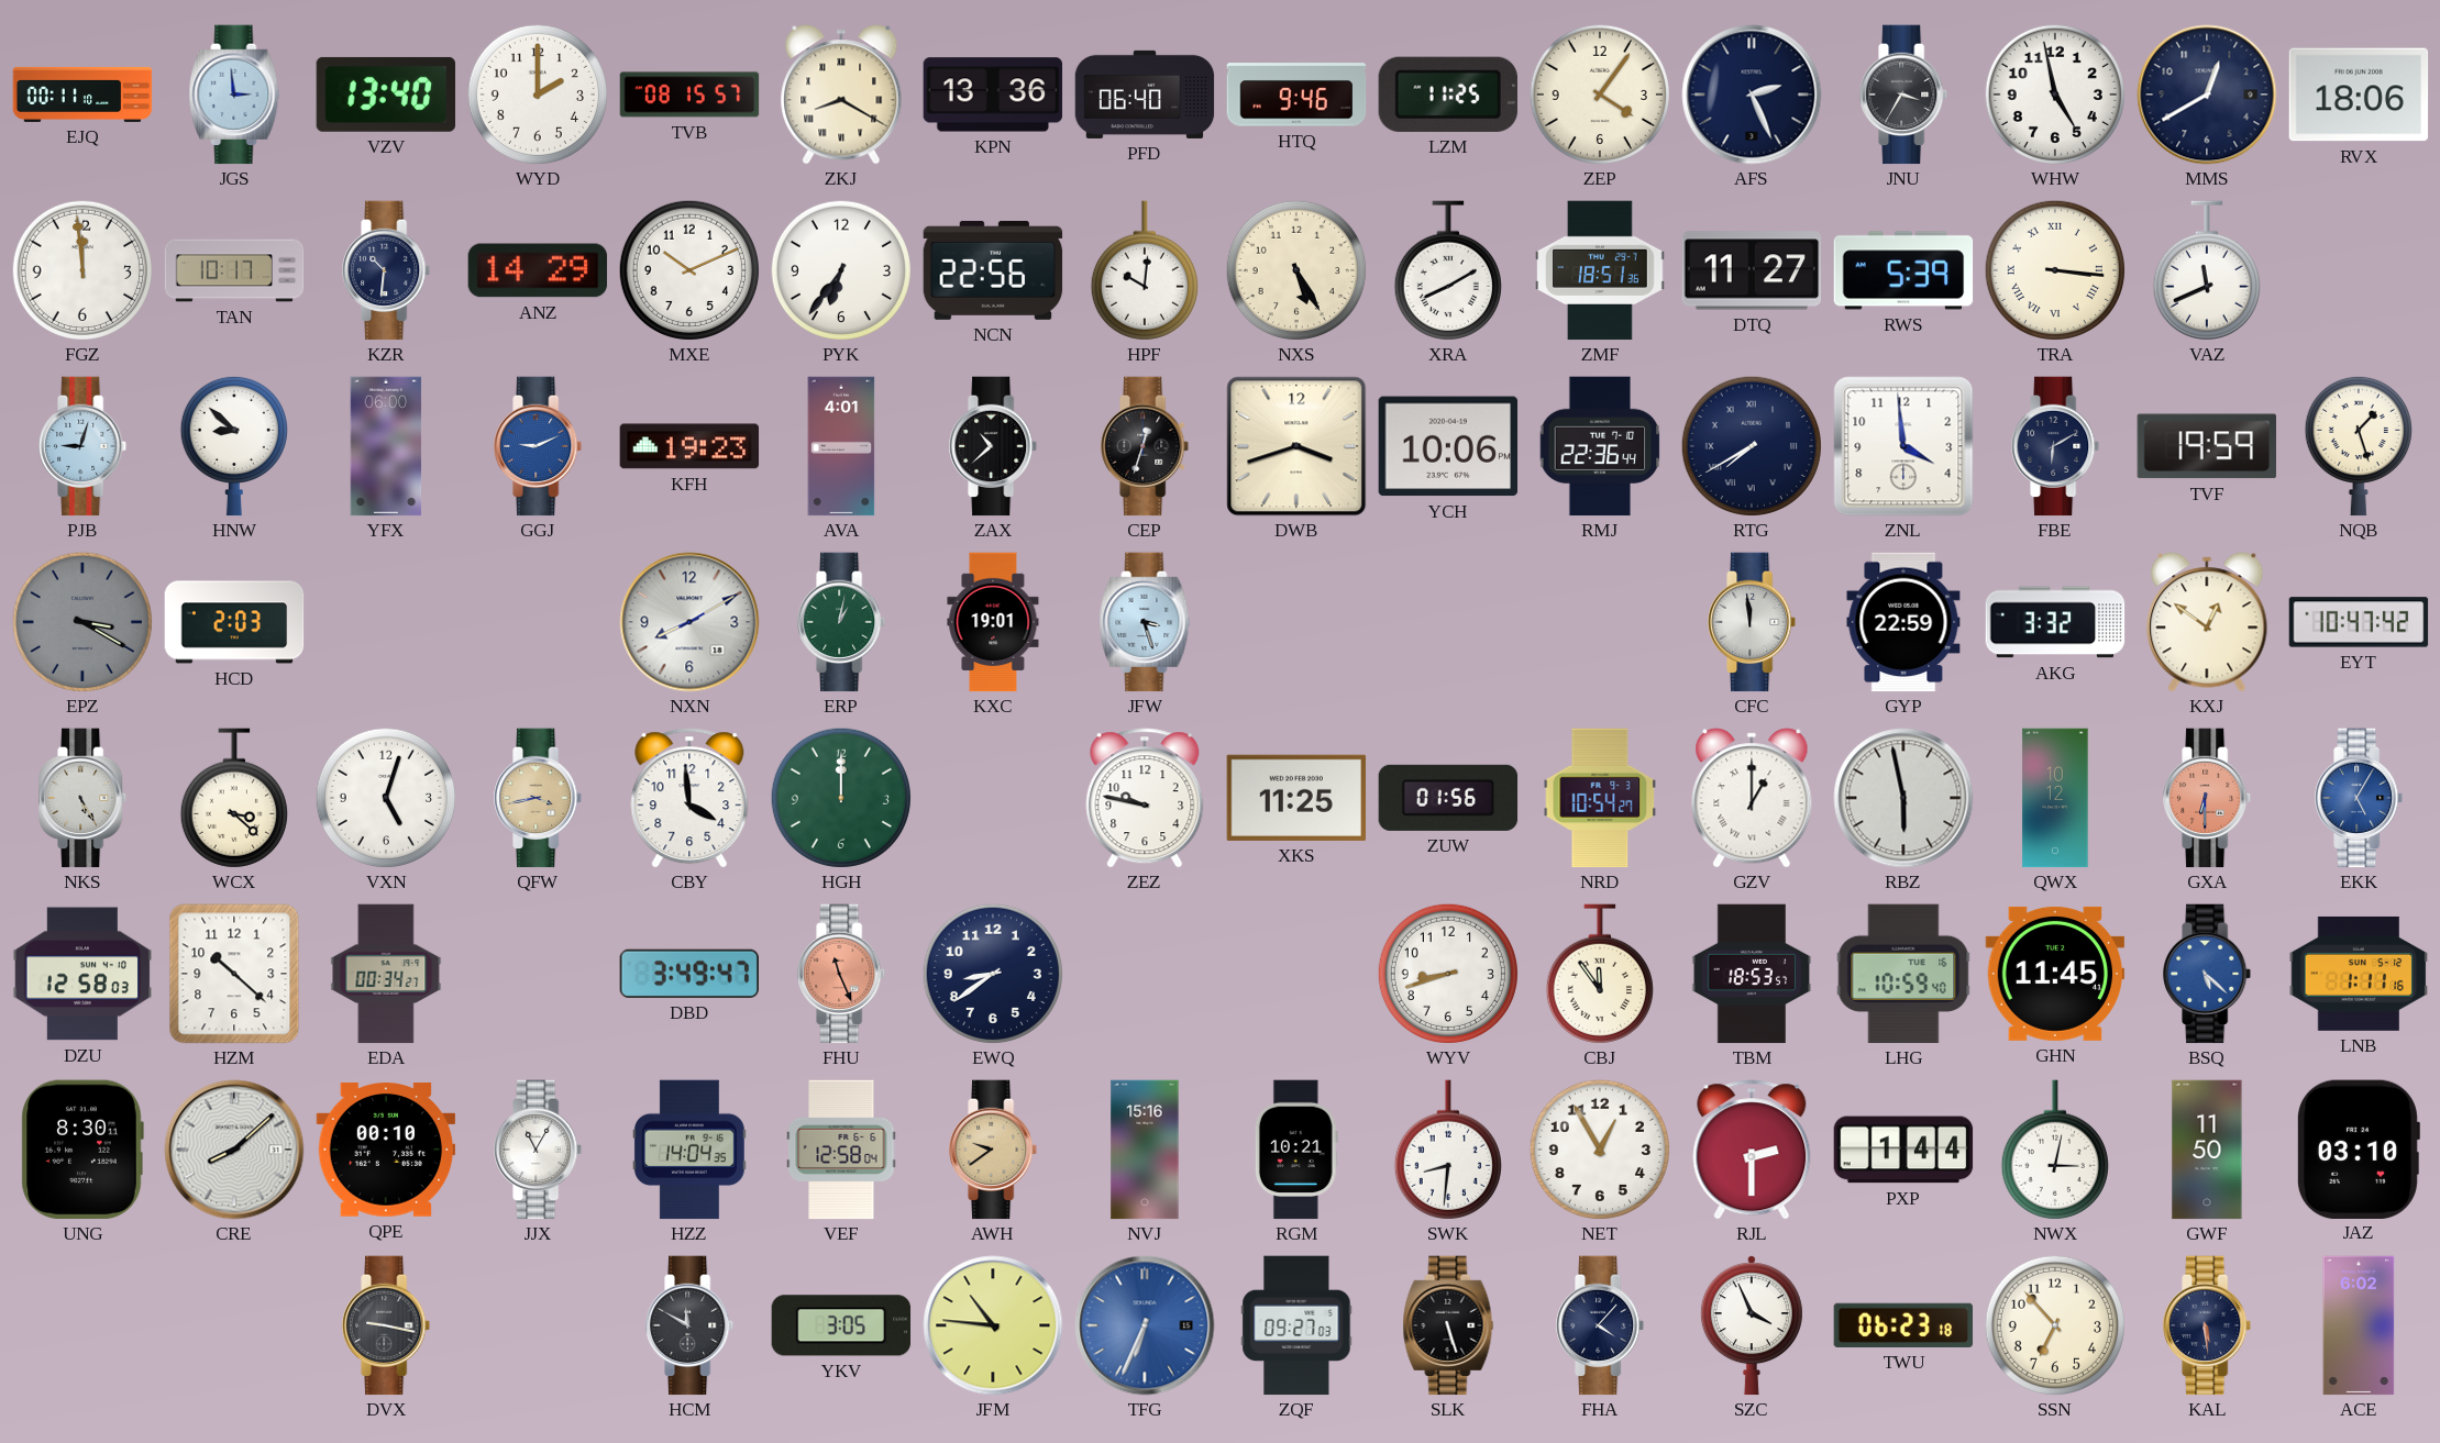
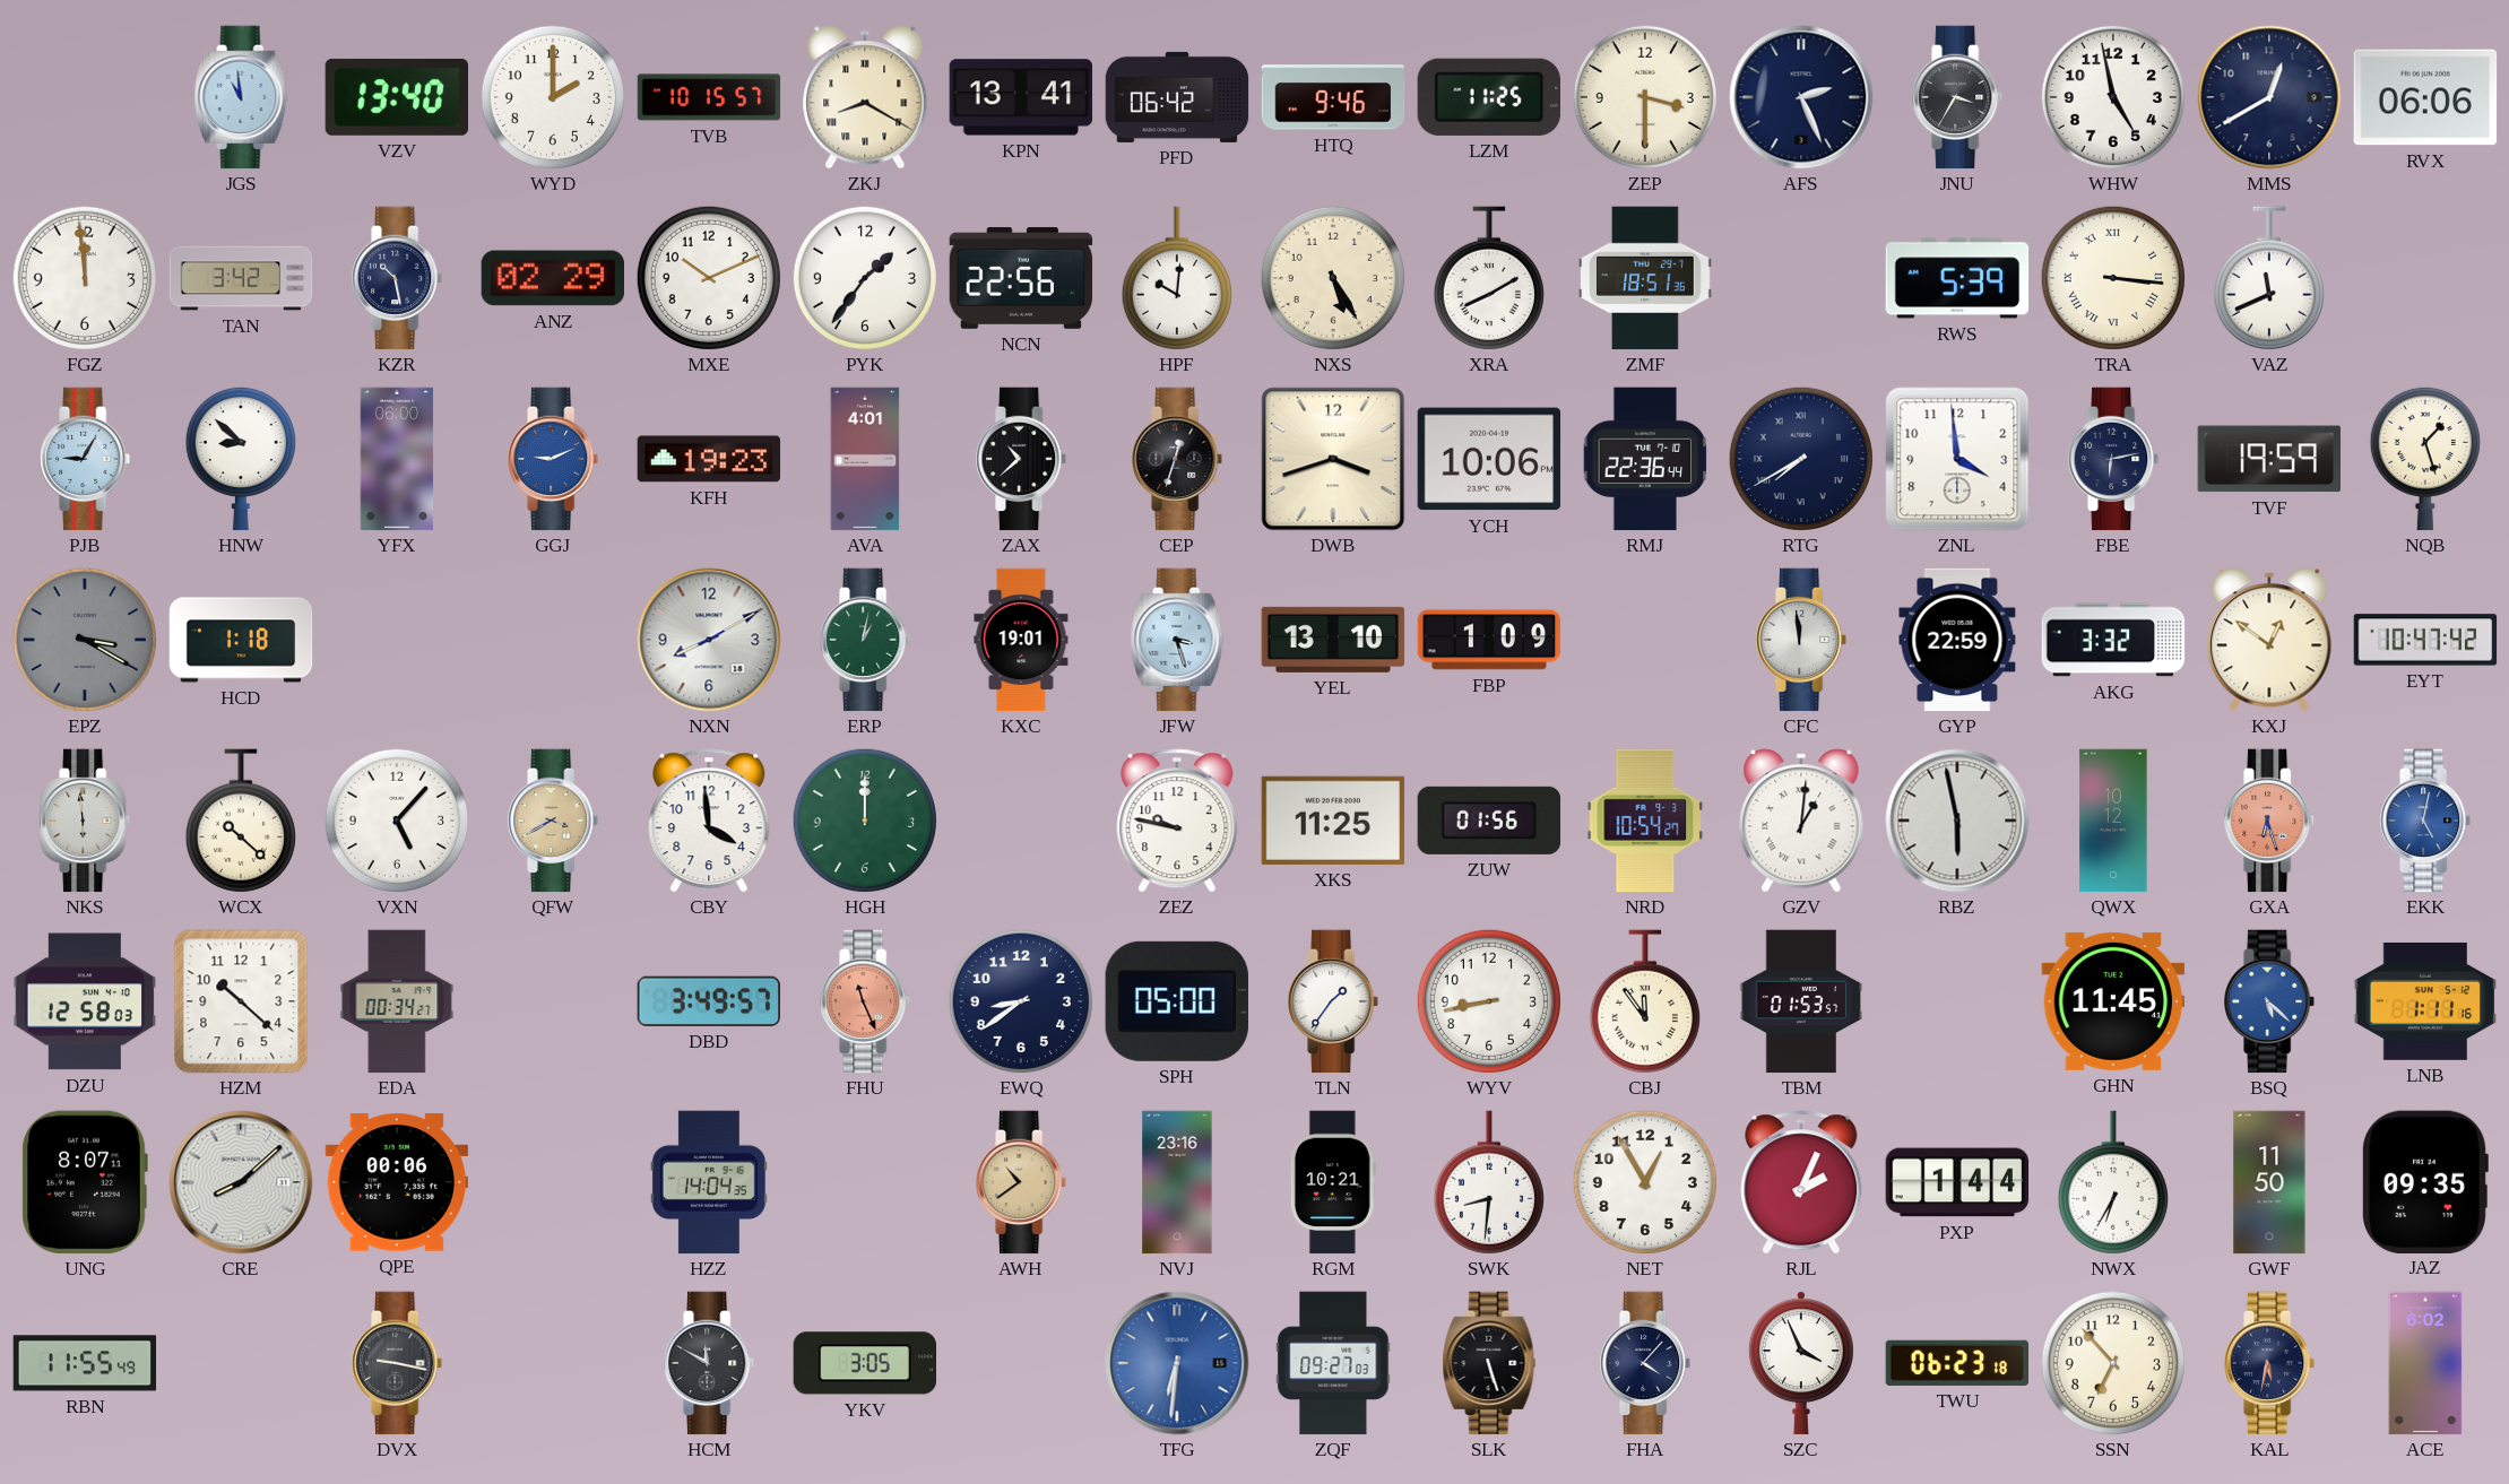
EJQ: 00:11 -> none
JGS: 2:59 -> 10:59
TVB: 08:15 -> 10:15
KPN: 13:36 -> 13:41
PFD: 06:40 -> 06:42
ZEP: 4:06 -> 3:30
RVX: 18:06 -> 06:06
TAN: 10:17 -> 3:42
KZR: 10:31 -> 10:28
ANZ: 14:29 -> 02:29
PYK: 6:36 -> 1:36
DTQ: 11:27 -> none
PJB: 9:03 -> 9:05
FBE: 6:10 -> 6:13
HCD: 2:03 -> 1:18
YEL: none -> 13:10
FBP: none -> 1:09
NKS: 5:25 -> 5:59
WCX: 3:22 -> 10:22
VXN: 5:03 -> 5:07
QFW: 3:43 -> 3:40
GZV: 1:00 -> 1:01
GXA: 6:30 -> 6:27
EKK: 5:05 -> 5:02
DBD: 3:49:47 -> 3:49:57
SPH: none -> 05:00
TLN: none -> 1:36
WYV: 8:42 -> 8:43
TBM: 18:53 -> 01:53
LHG: 10:59 -> none
UNG: 8:30 -> 8:07
QPE: 00:10 -> 00:06
JJX: 11:05 -> none
VEF: 12:58 -> none
AWH: 9:39 -> 10:39
NVJ: 15:16 -> 23:16
RJL: 2:30 -> 2:04
NWX: 3:02 -> 6:35
JAZ: 03:10 -> 09:35
RBN: none -> 11:55
JFM: 10:46 -> none
TFG: 6:34 -> 6:31
KAL: 5:29 -> 5:32
